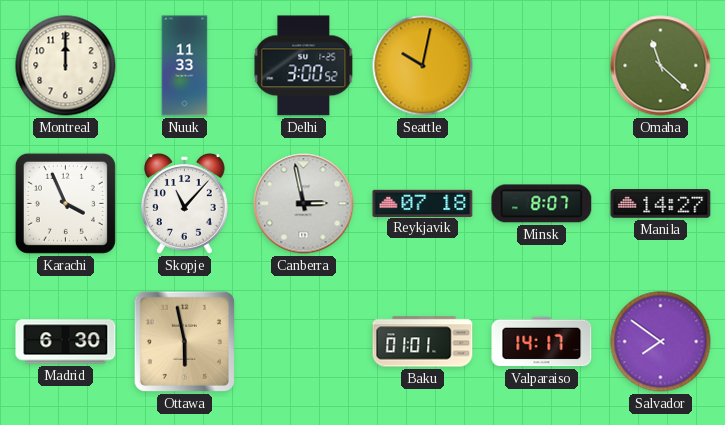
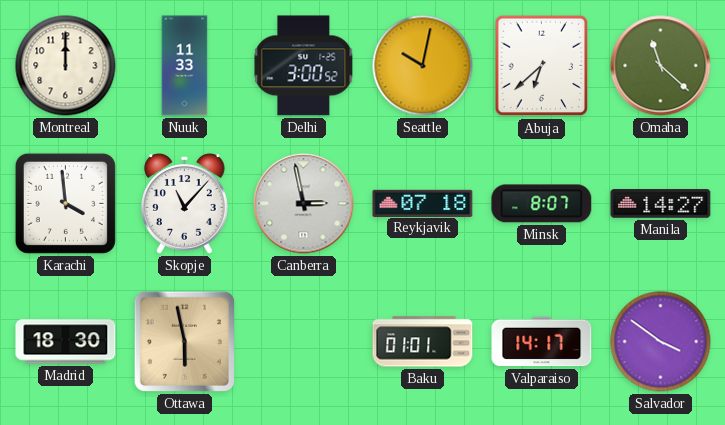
Abuja: none -> 6:38
Karachi: 3:56 -> 3:59
Madrid: 6:30 -> 18:30
Salvador: 7:51 -> 3:51
